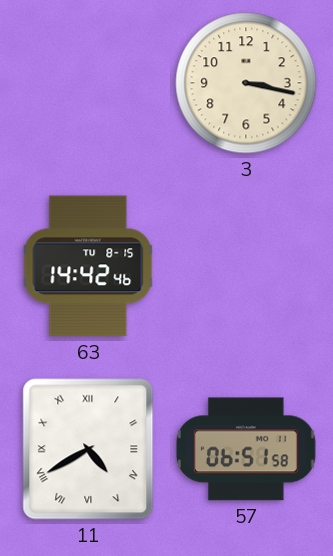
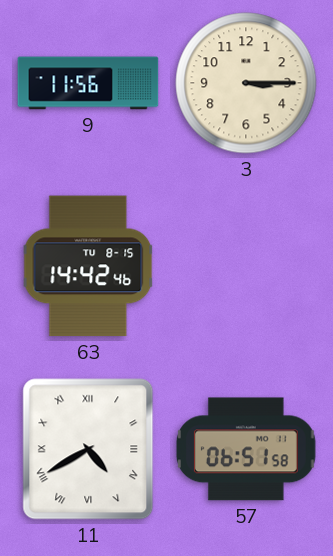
9: none -> 11:56
3: 3:17 -> 3:15
